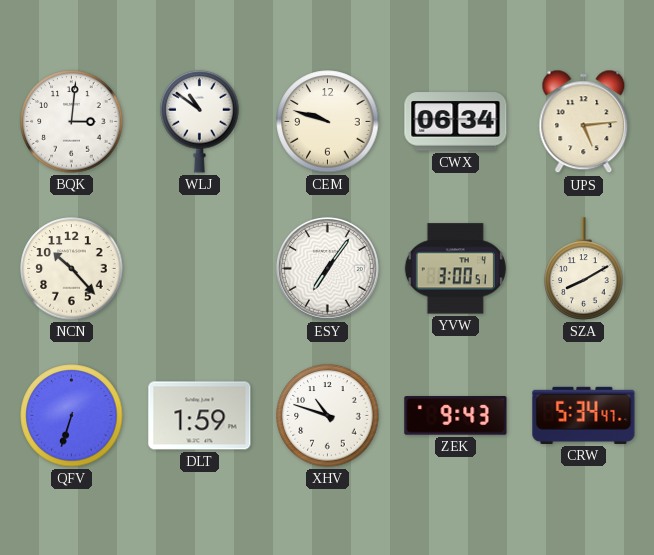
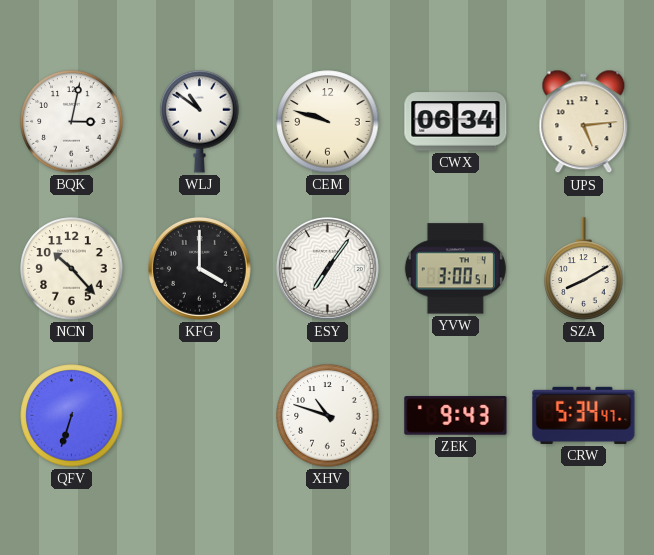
BQK: 3:01 -> 3:02
KFG: none -> 4:00
DLT: 1:59 -> none
